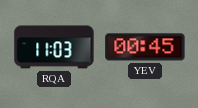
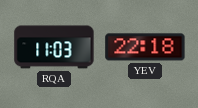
YEV: 00:45 -> 22:18
